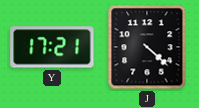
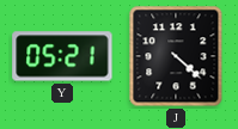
Y: 17:21 -> 05:21
